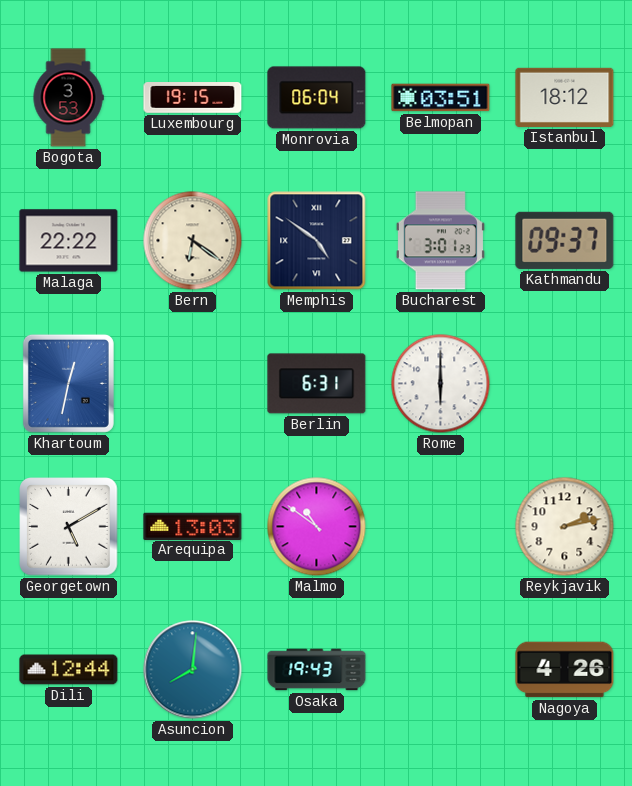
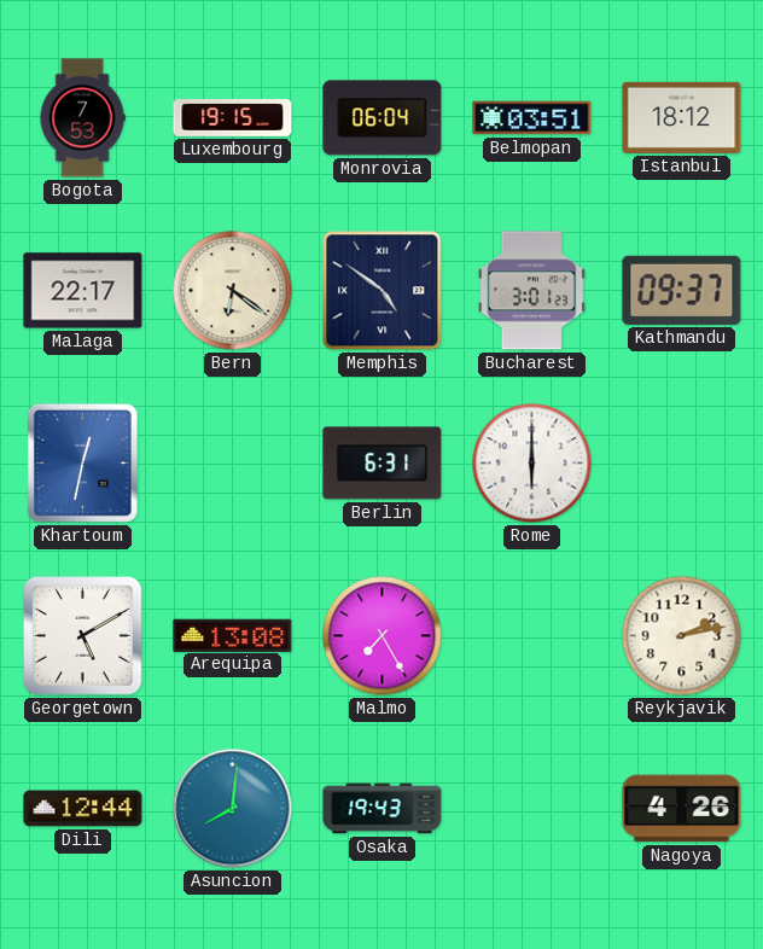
Bogota: 3:53 -> 7:53
Malaga: 22:22 -> 22:17
Arequipa: 13:03 -> 13:08
Malmo: 10:51 -> 7:25
